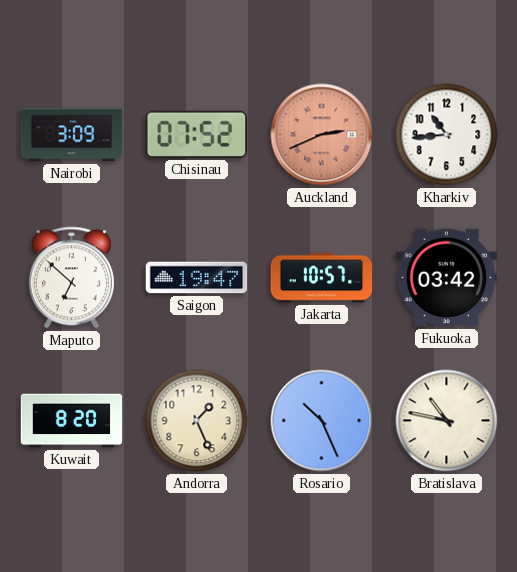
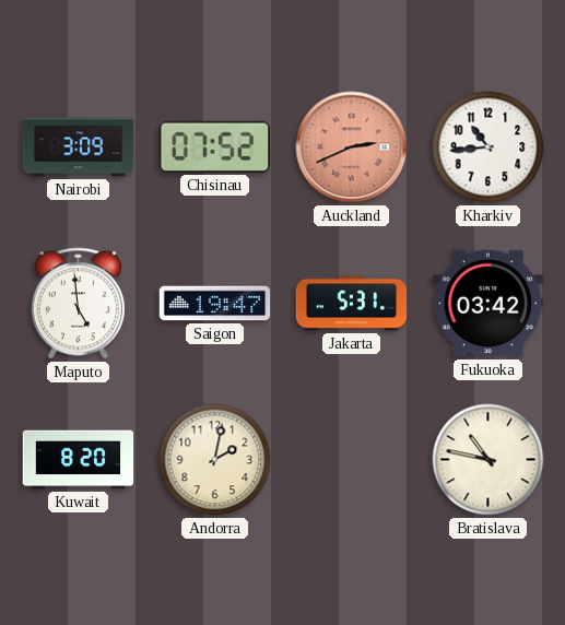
Maputo: 6:52 -> 4:59
Jakarta: 10:57 -> 5:31
Andorra: 1:26 -> 2:02
Rosario: 10:26 -> none
